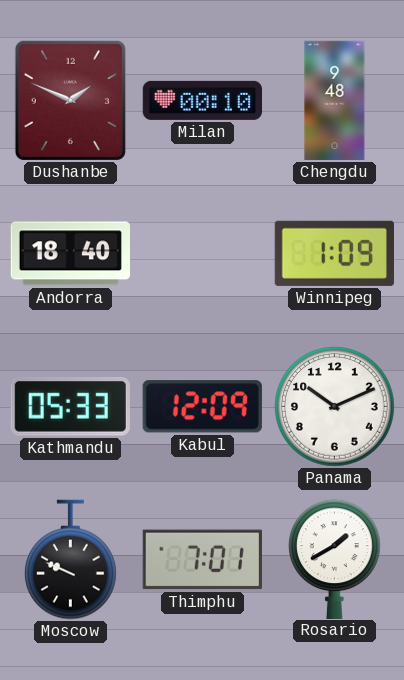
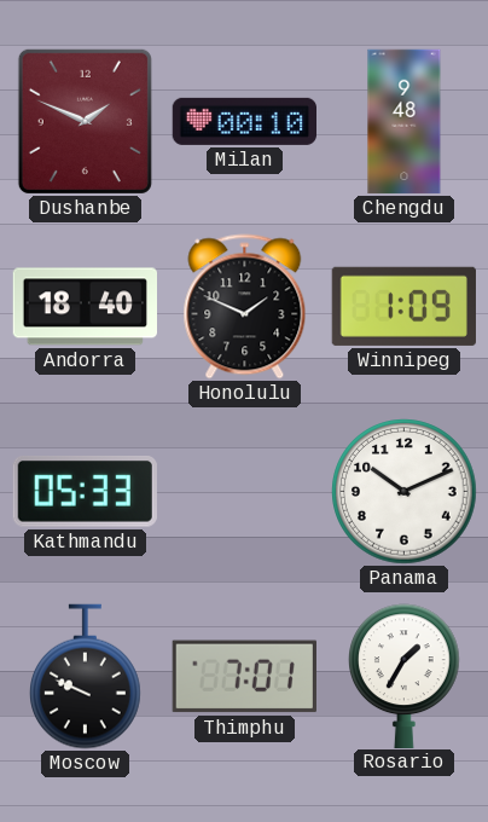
Honolulu: none -> 1:49
Kabul: 12:09 -> none
Rosario: 1:40 -> 1:35
